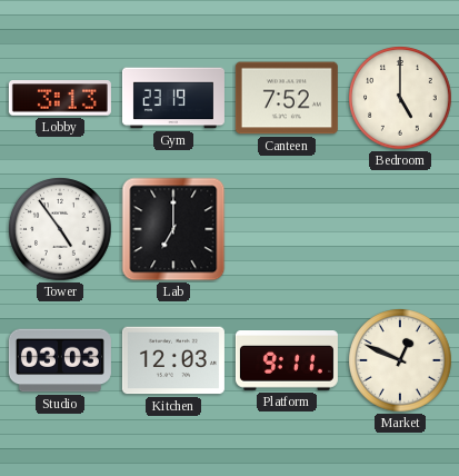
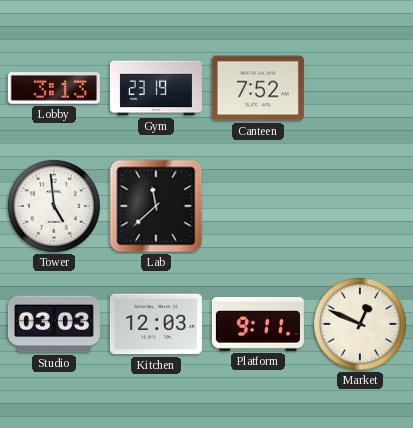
Bedroom: 5:00 -> none
Tower: 4:54 -> 4:59
Lab: 7:00 -> 11:38
